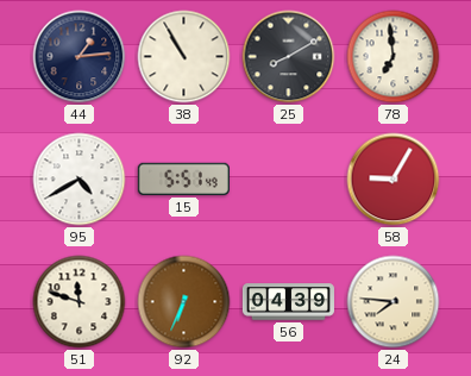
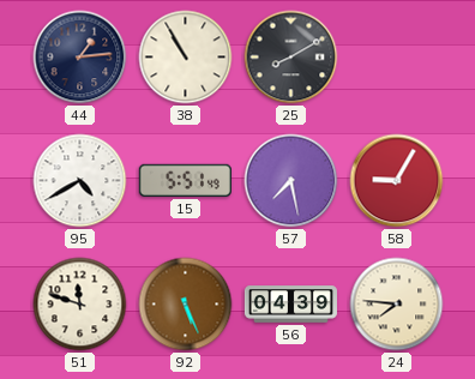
78: 6:59 -> none
57: none -> 7:28
92: 6:34 -> 5:26
